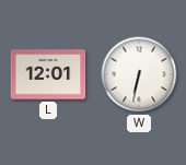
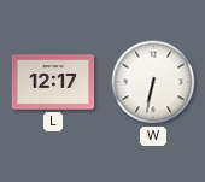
L: 12:01 -> 12:17
